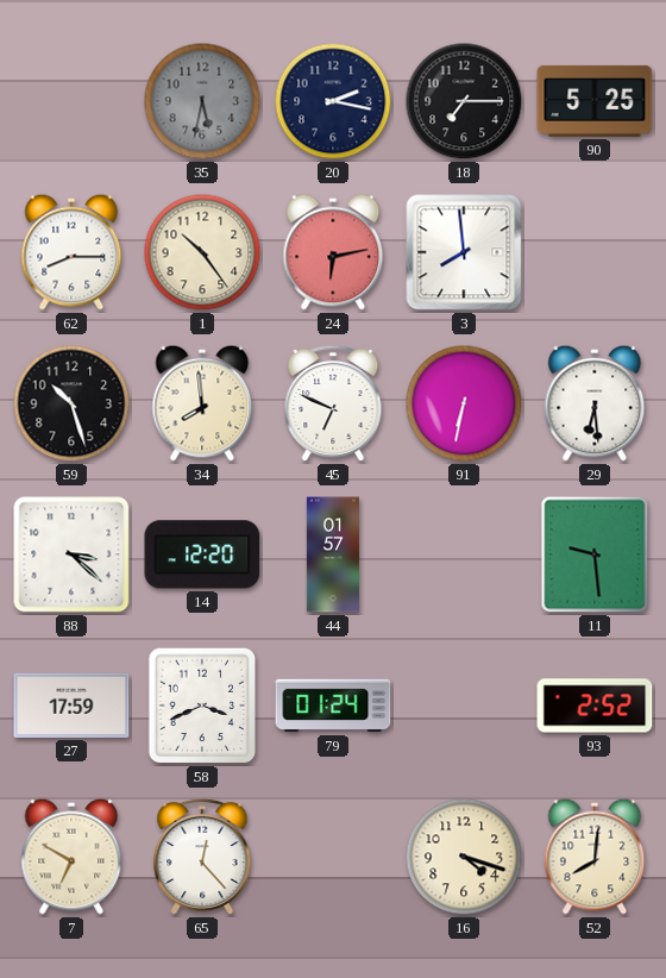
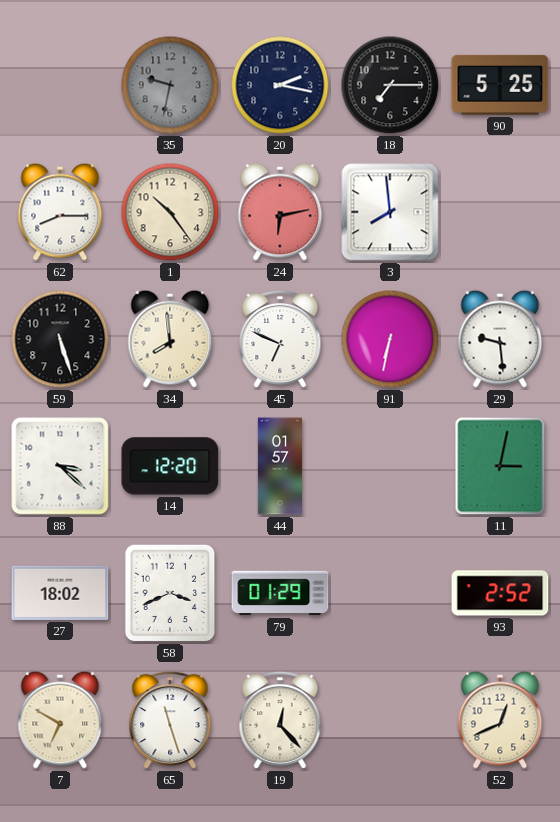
35: 5:32 -> 9:32
59: 10:27 -> 5:27
29: 6:29 -> 9:29
11: 9:29 -> 3:02
27: 17:59 -> 18:02
79: 01:24 -> 01:29
65: 12:23 -> 11:27
19: none -> 12:23
16: 4:18 -> none
52: 8:01 -> 12:41
